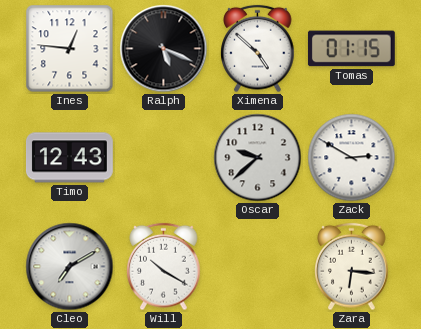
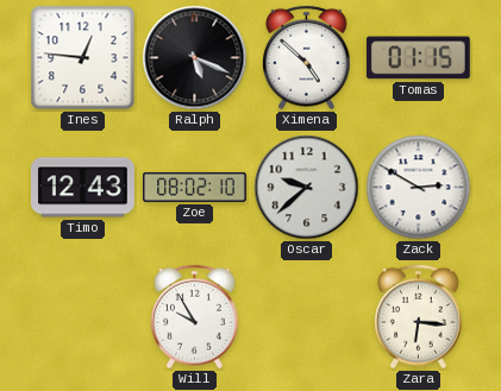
Zoe: none -> 08:02
Cleo: 7:10 -> none
Will: 10:20 -> 9:55
